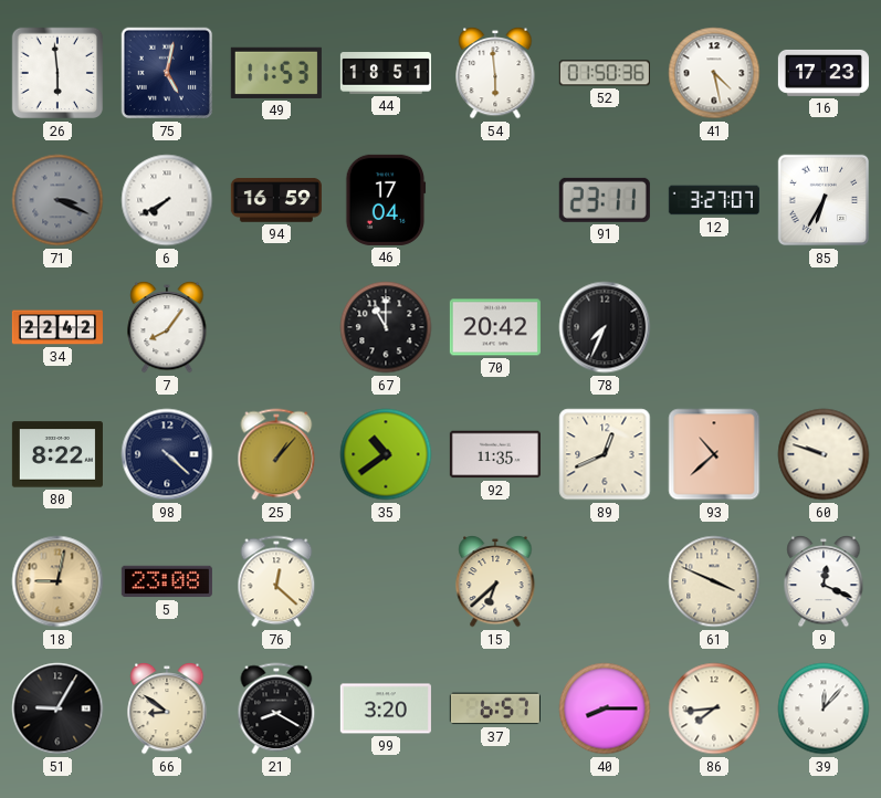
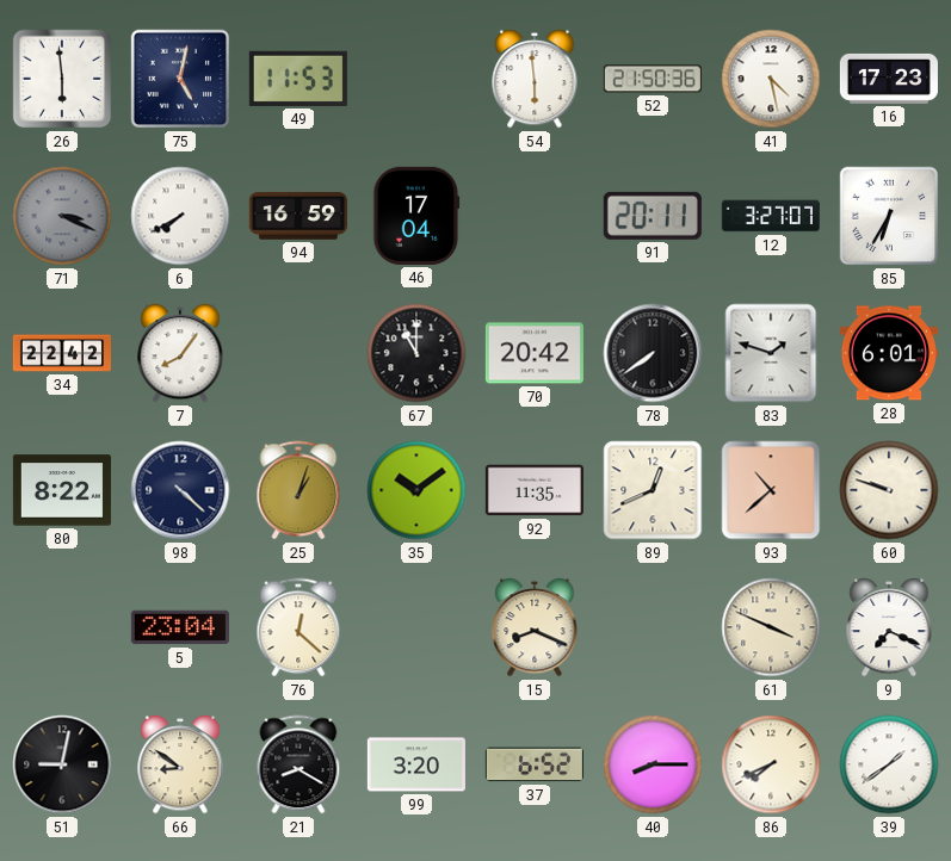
44: 18:51 -> none
52: 01:50 -> 21:50
91: 23:11 -> 20:11
78: 7:34 -> 7:39
83: none -> 1:48
28: none -> 6:01
25: 1:07 -> 1:03
35: 10:39 -> 10:09
18: 9:02 -> none
5: 23:08 -> 23:04
15: 6:38 -> 8:19
9: 12:19 -> 7:19
51: 9:05 -> 9:02
37: 6:57 -> 6:52
86: 7:44 -> 7:41
39: 12:07 -> 1:39
